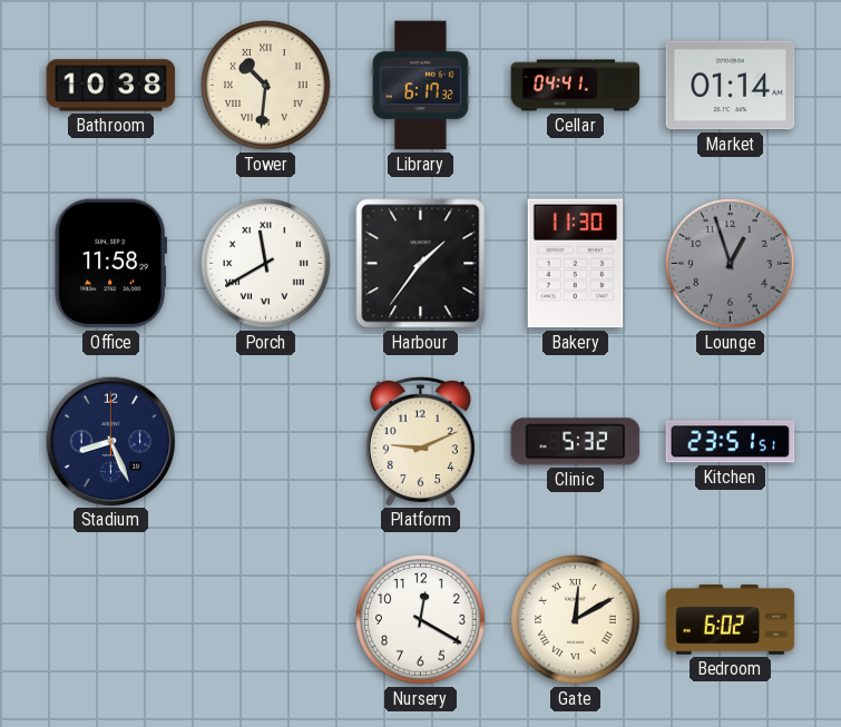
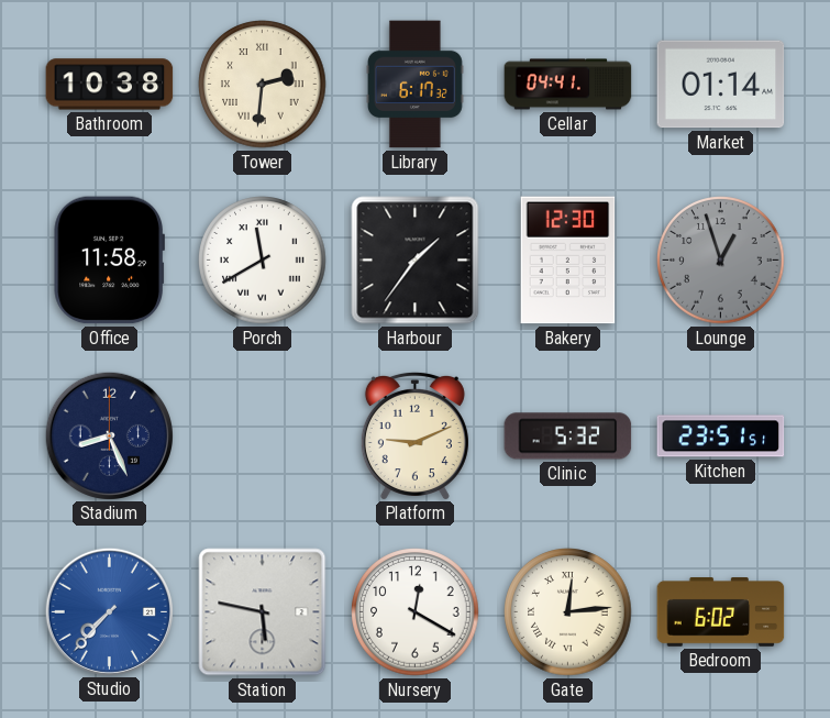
Tower: 10:31 -> 2:31
Bakery: 11:30 -> 12:30
Studio: none -> 7:37
Station: none -> 5:47
Gate: 12:10 -> 12:14
